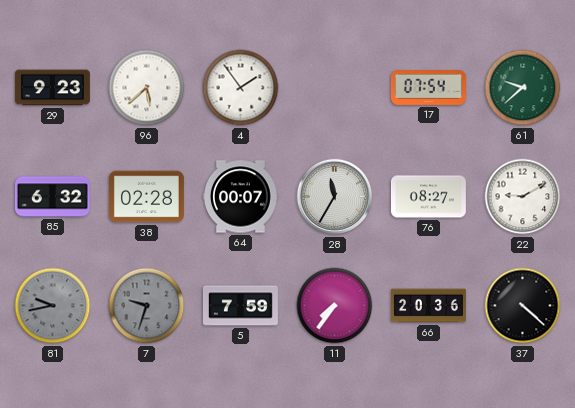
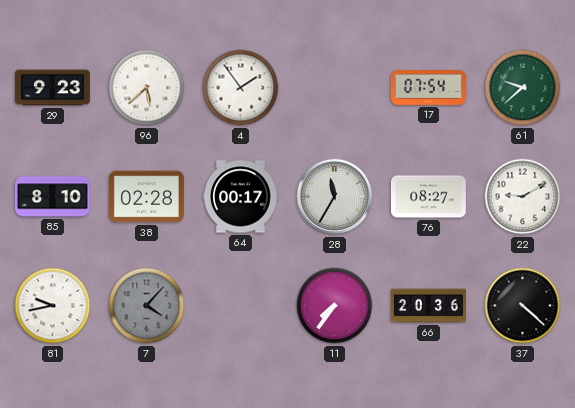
85: 6:32 -> 8:10
64: 00:07 -> 00:17
81 dial: grey -> white
7: 9:33 -> 4:07
5: 7:59 -> none
